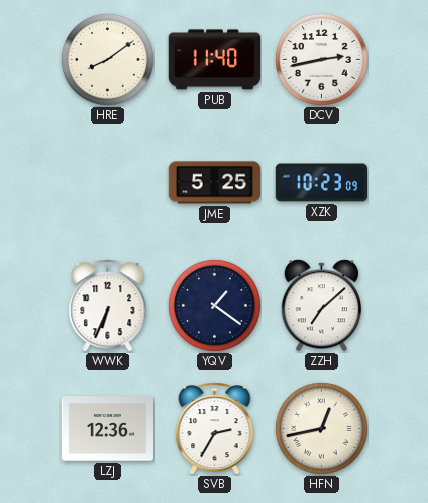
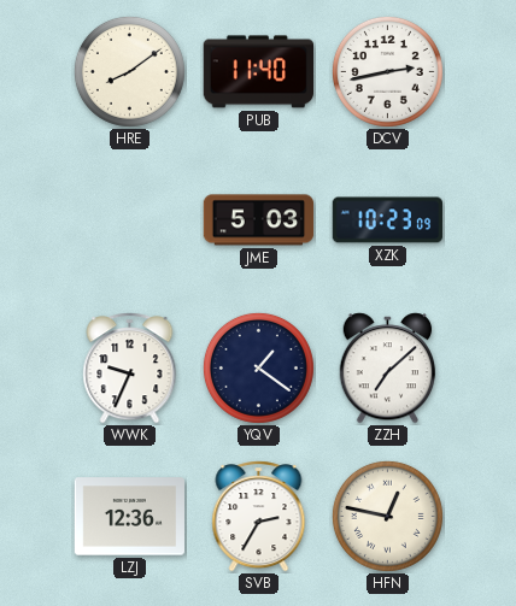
JME: 5:25 -> 5:03
WWK: 6:34 -> 9:34
HFN: 12:43 -> 12:47
